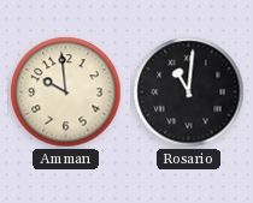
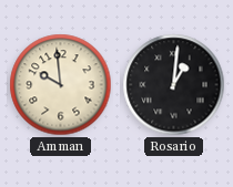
Rosario: 11:01 -> 1:01
